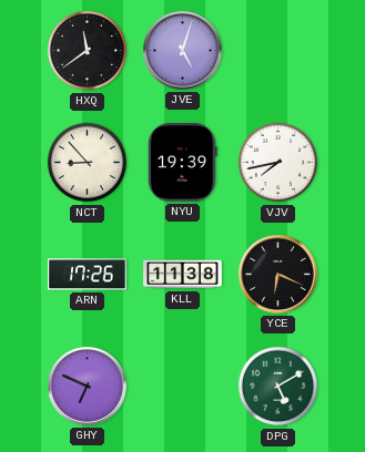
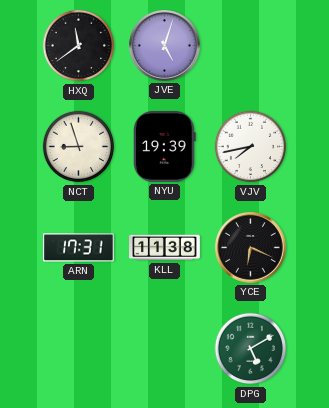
NCT: 8:53 -> 8:57
ARN: 17:26 -> 17:31
GHY: 6:49 -> none
